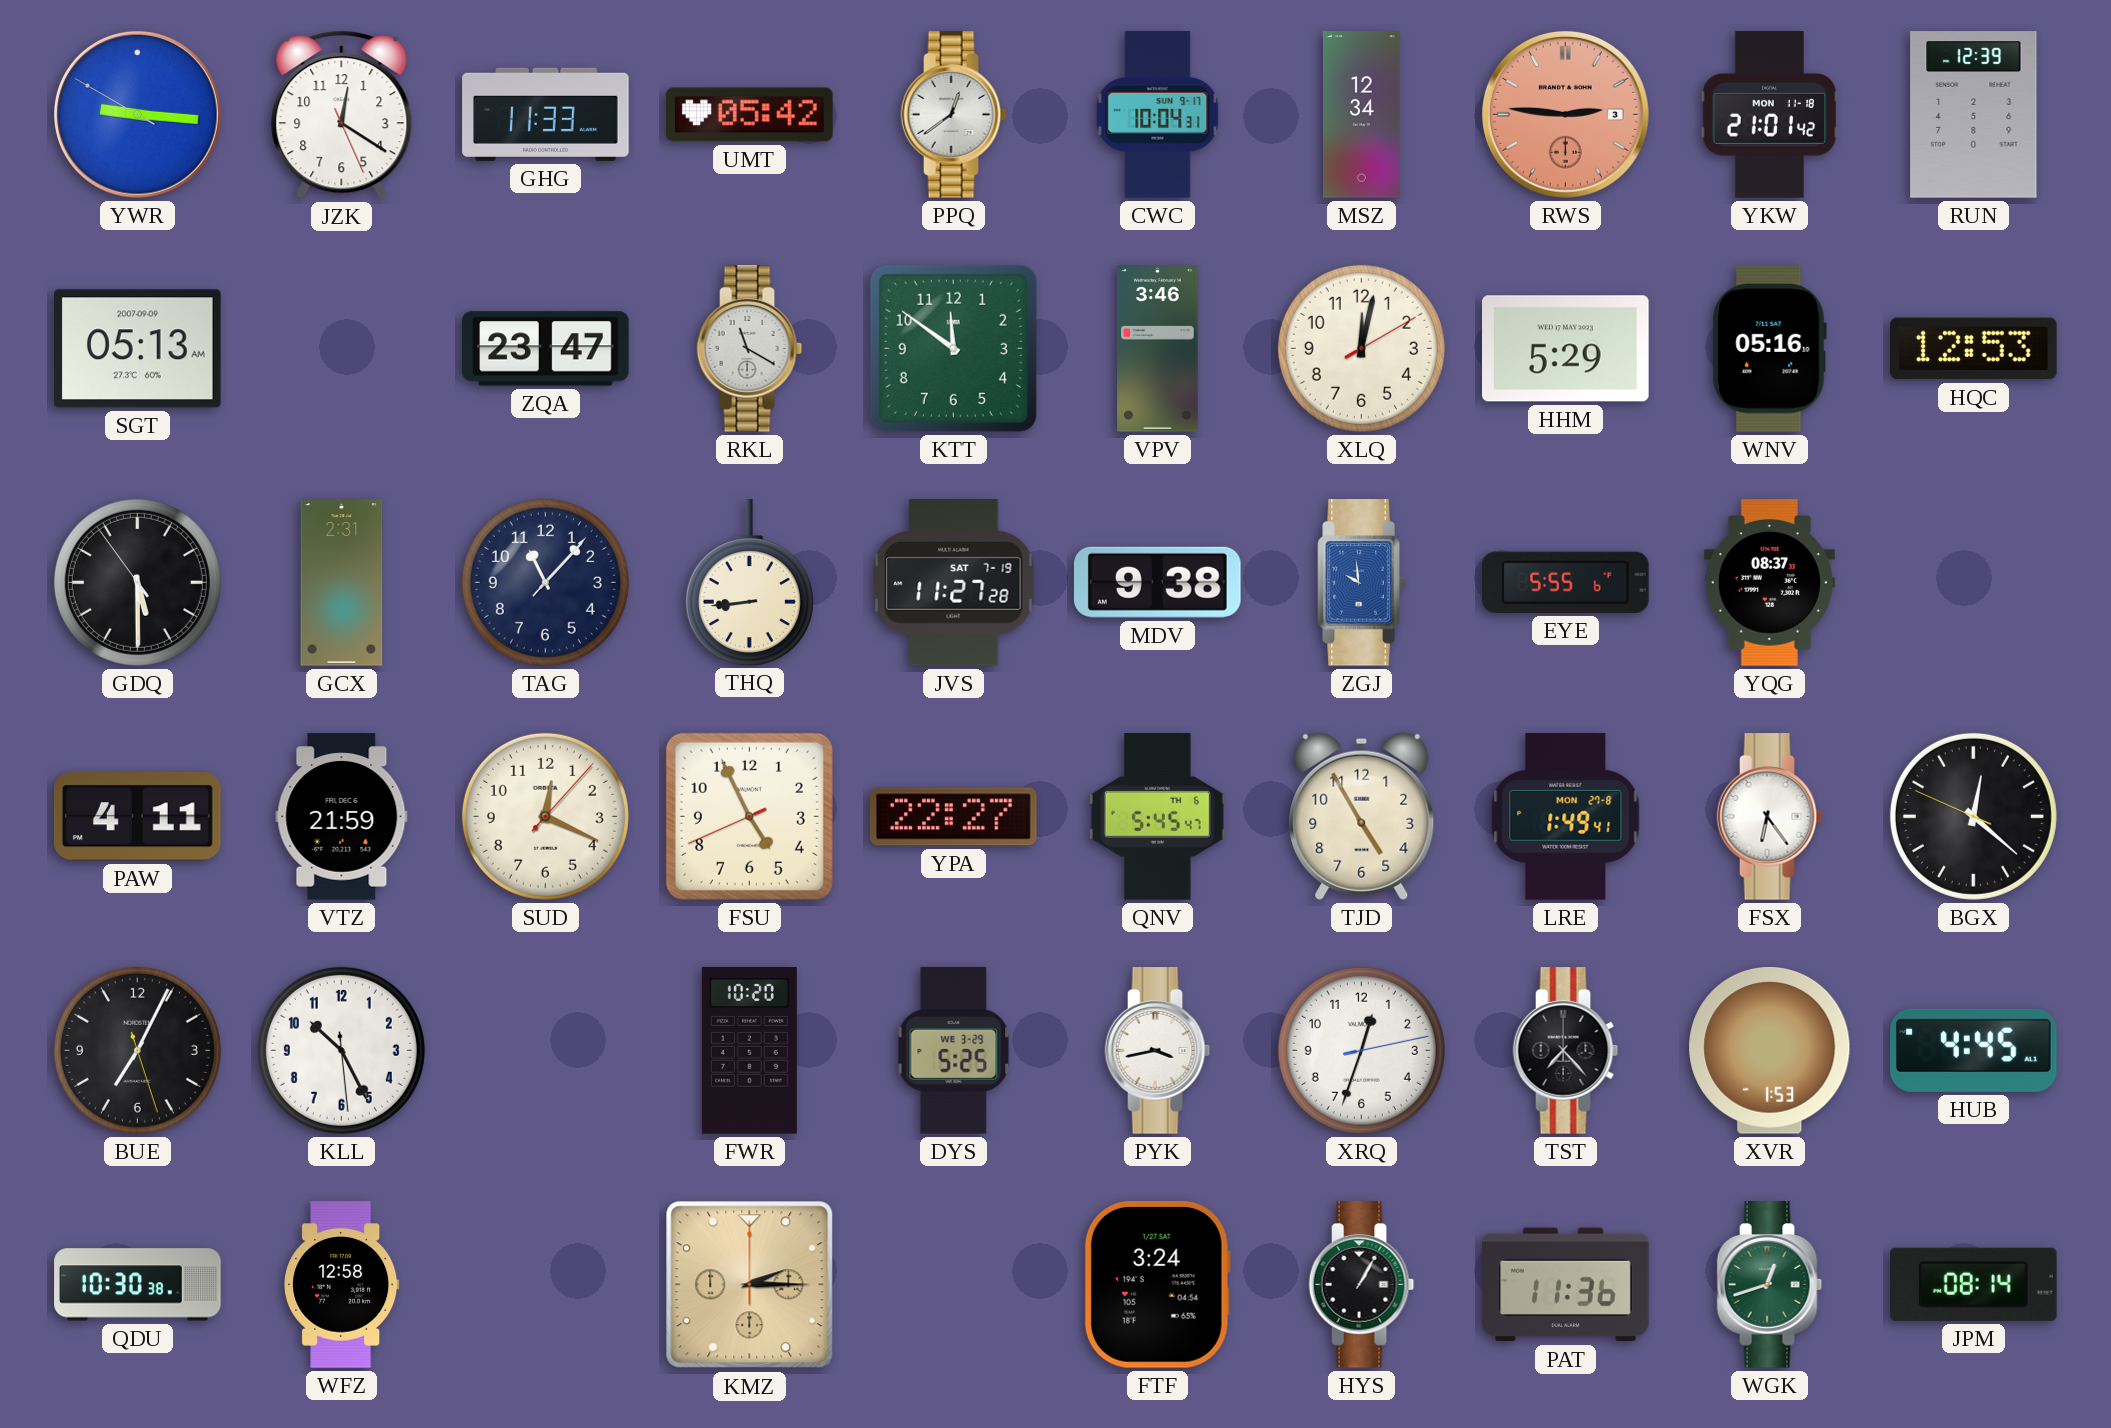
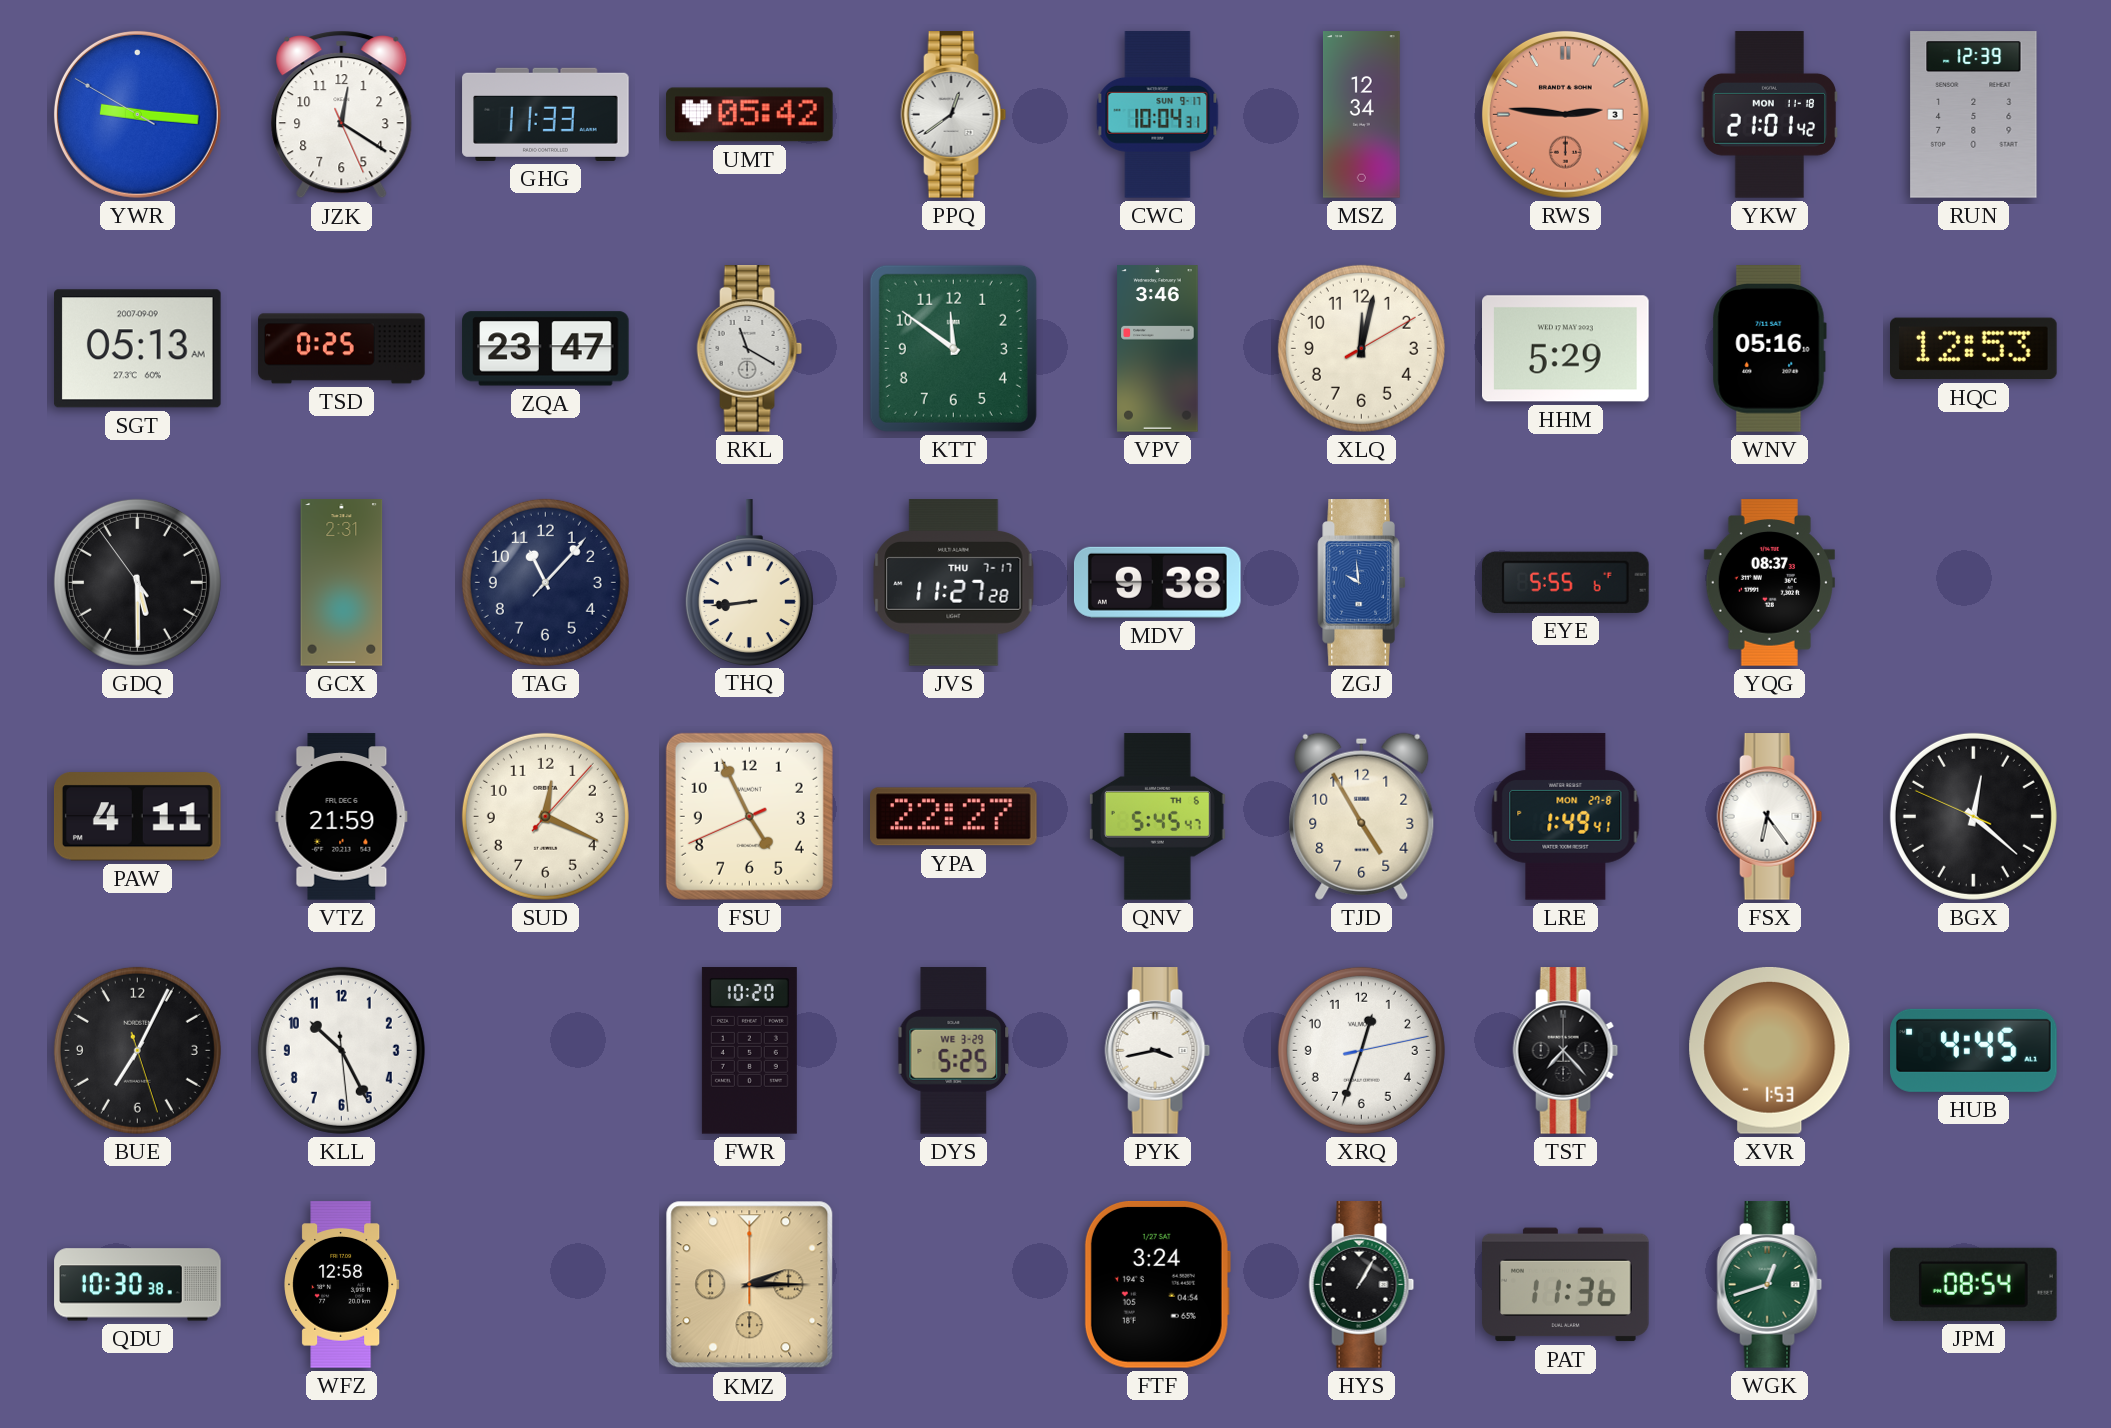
TSD: none -> 0:25
JVS date: SAT 7-19 -> THU 7-17
JPM: 08:14 -> 08:54
